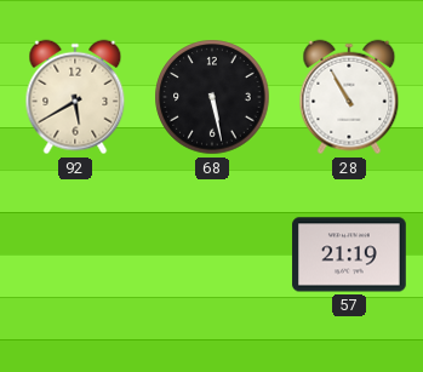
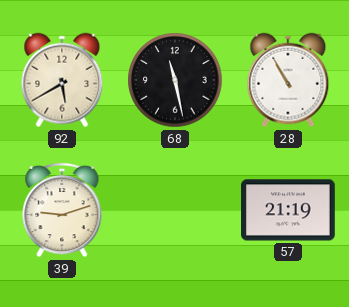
68: 5:28 -> 11:28
39: none -> 9:12
